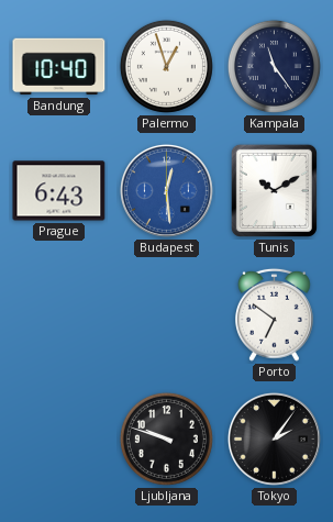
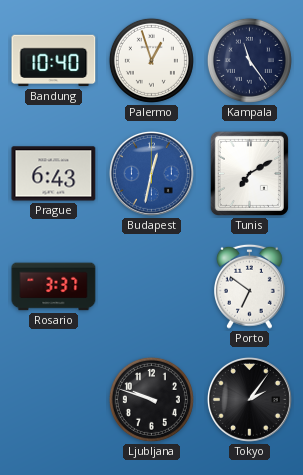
Budapest: 12:29 -> 12:32
Tunis: 10:10 -> 7:10
Rosario: none -> 3:37
